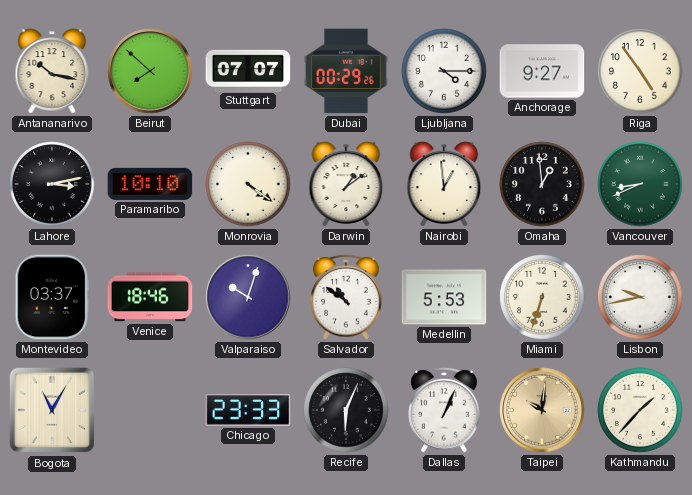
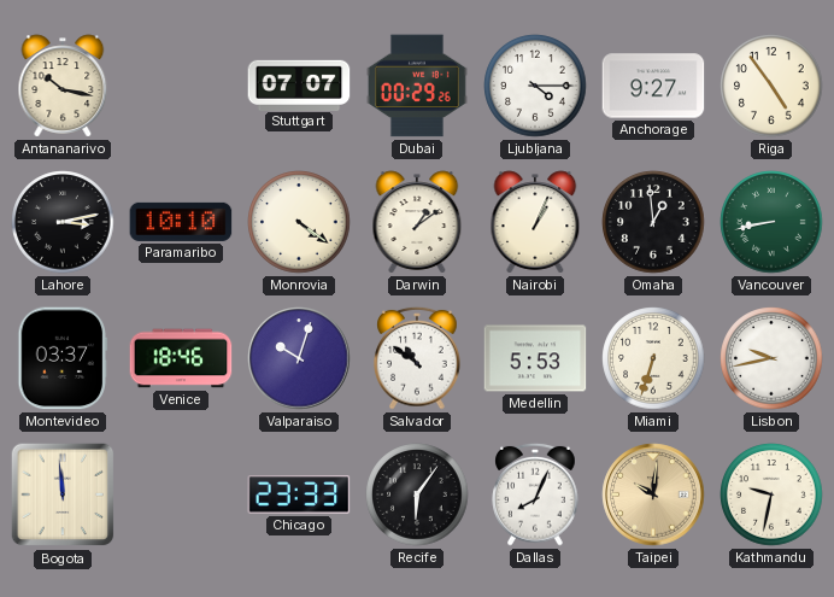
Beirut: 7:52 -> none
Nairobi: 12:59 -> 1:04
Vancouver: 8:41 -> 8:43
Bogota: 11:05 -> 11:59
Recife: 6:04 -> 6:06
Dallas: 1:04 -> 8:04
Kathmandu: 1:37 -> 9:32
